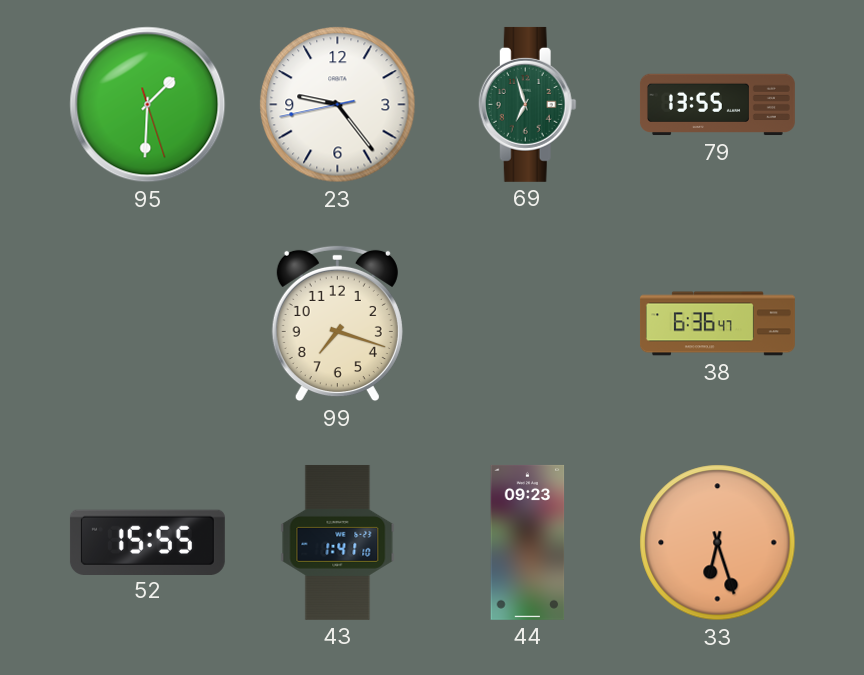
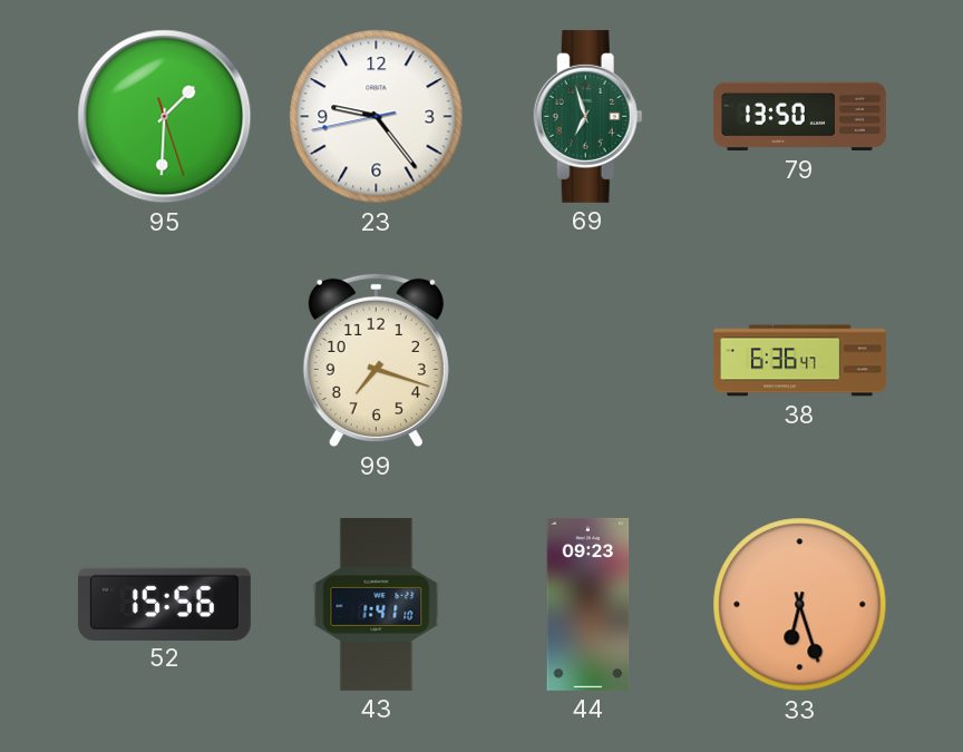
79: 13:55 -> 13:50
52: 15:55 -> 15:56
